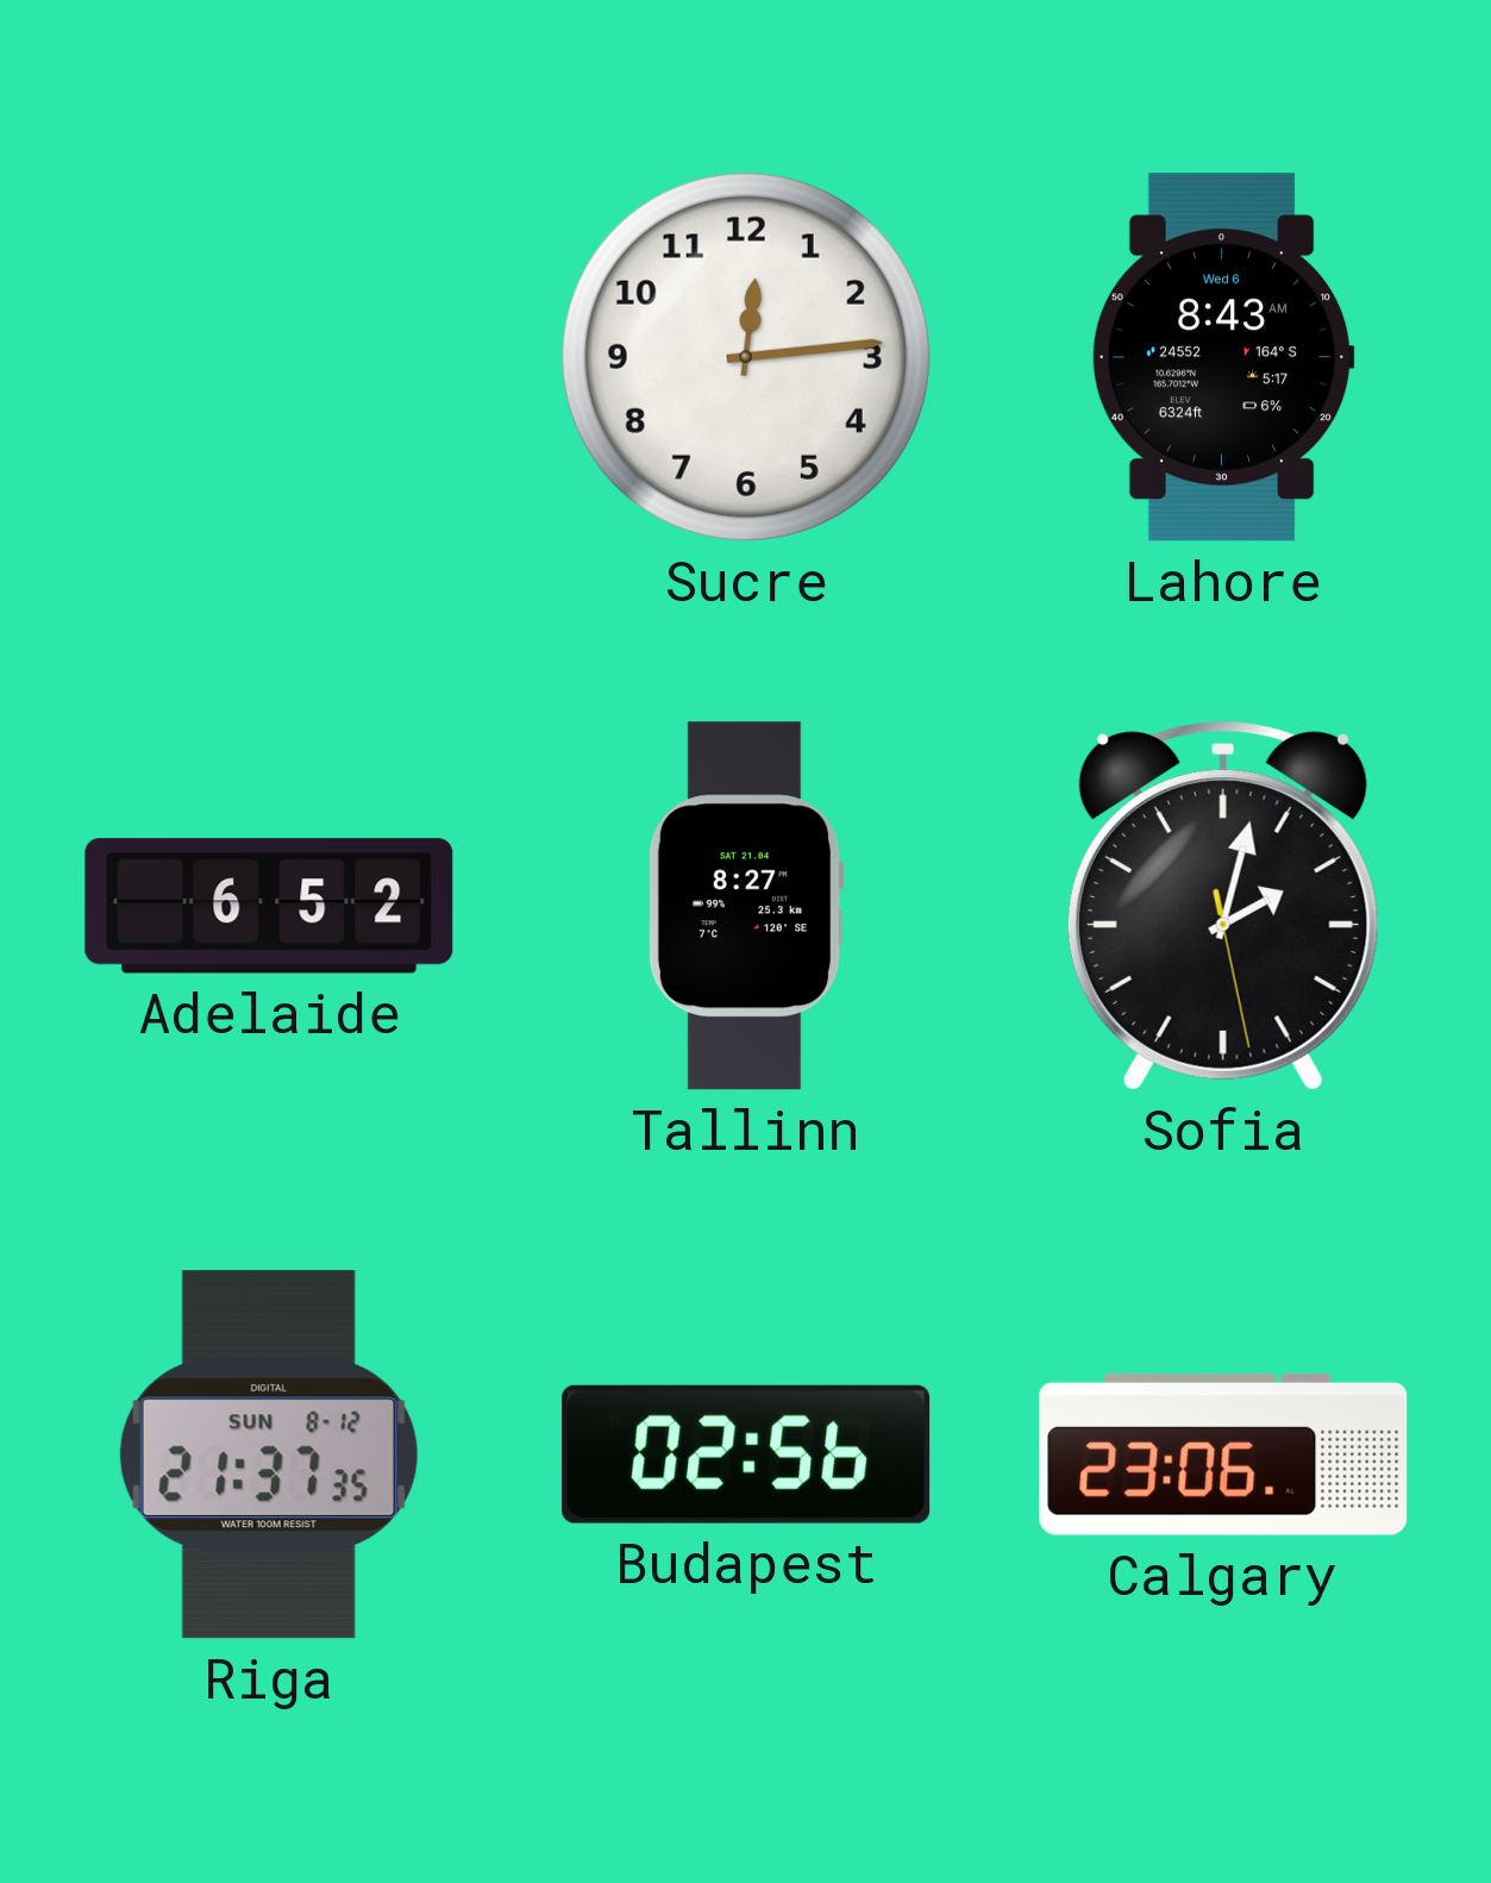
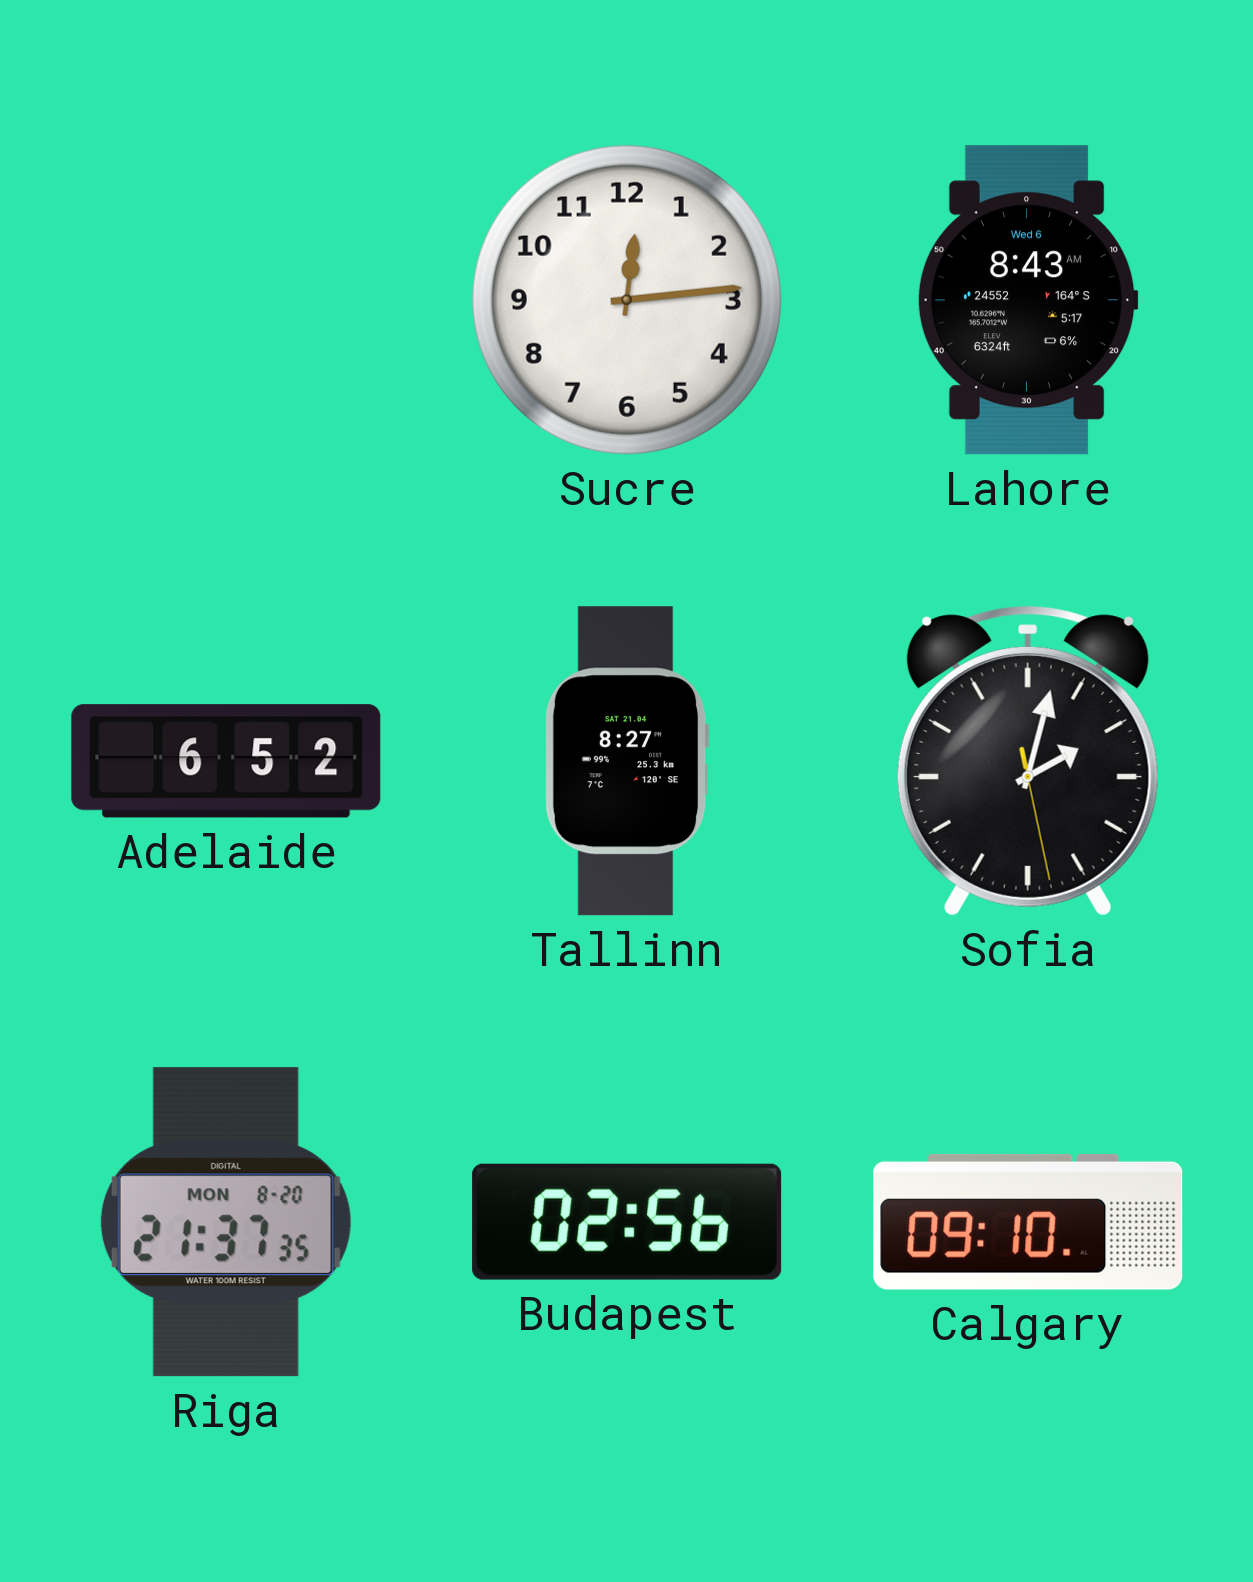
Riga date: SUN 8-12 -> MON 8-20
Calgary: 23:06 -> 09:10
